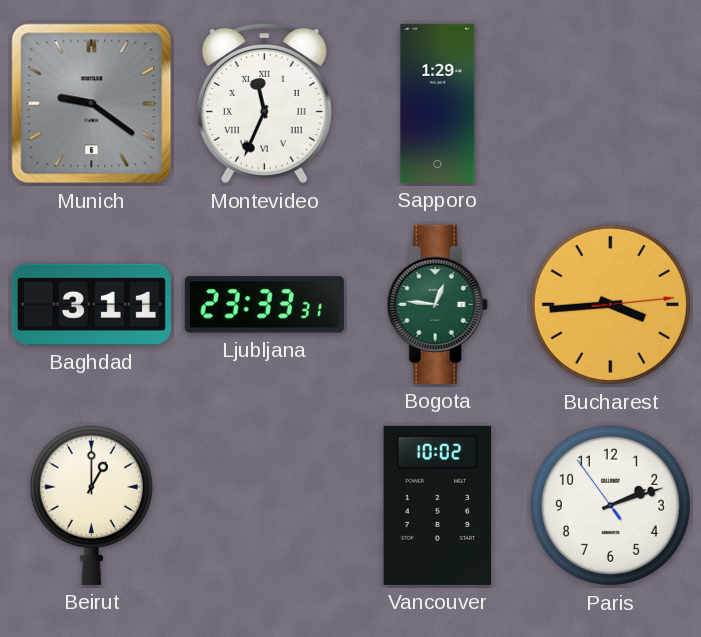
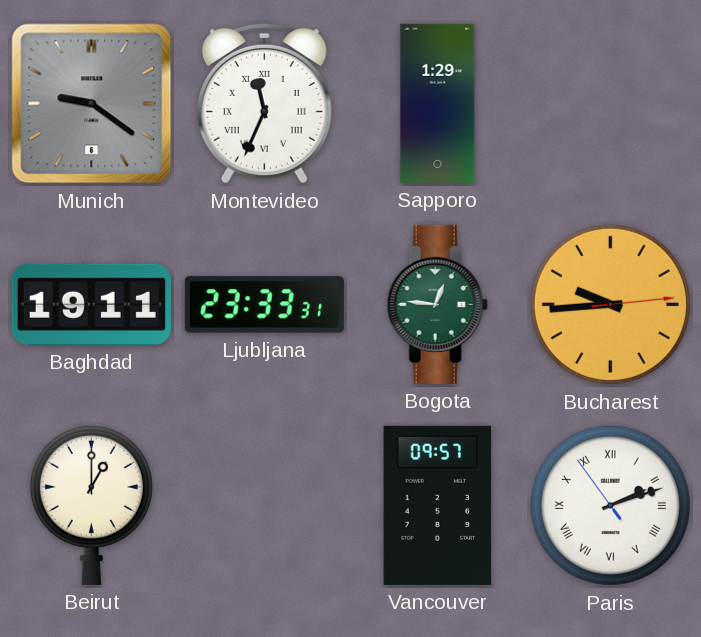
Baghdad: 3:11 -> 19:11
Bucharest: 3:44 -> 9:44
Vancouver: 10:02 -> 09:57
Paris numerals: Arabic -> Roman
